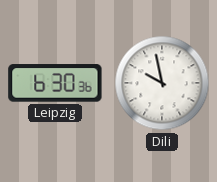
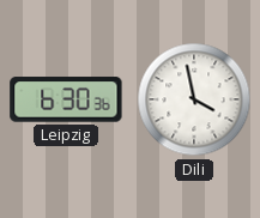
Dili: 9:58 -> 3:58
